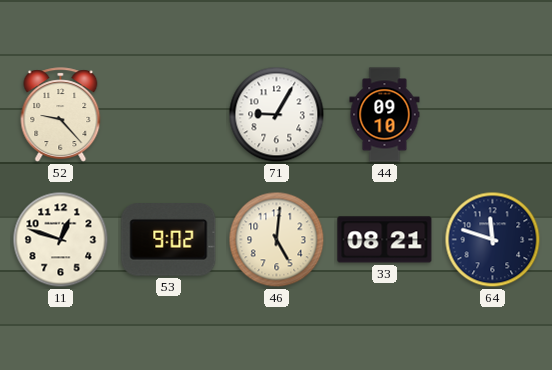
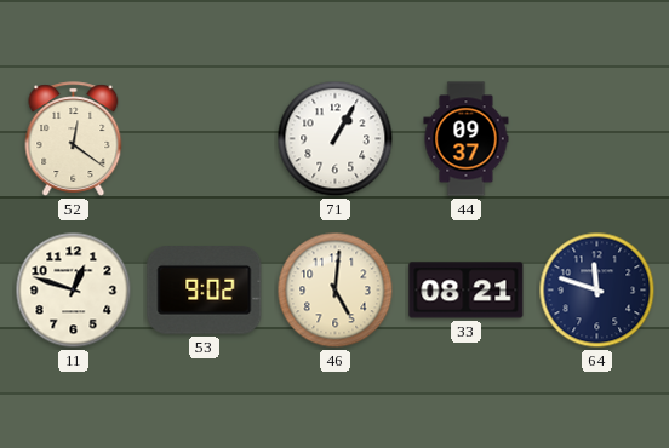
52: 9:23 -> 12:21
71: 9:05 -> 1:05
44: 09:10 -> 09:37
